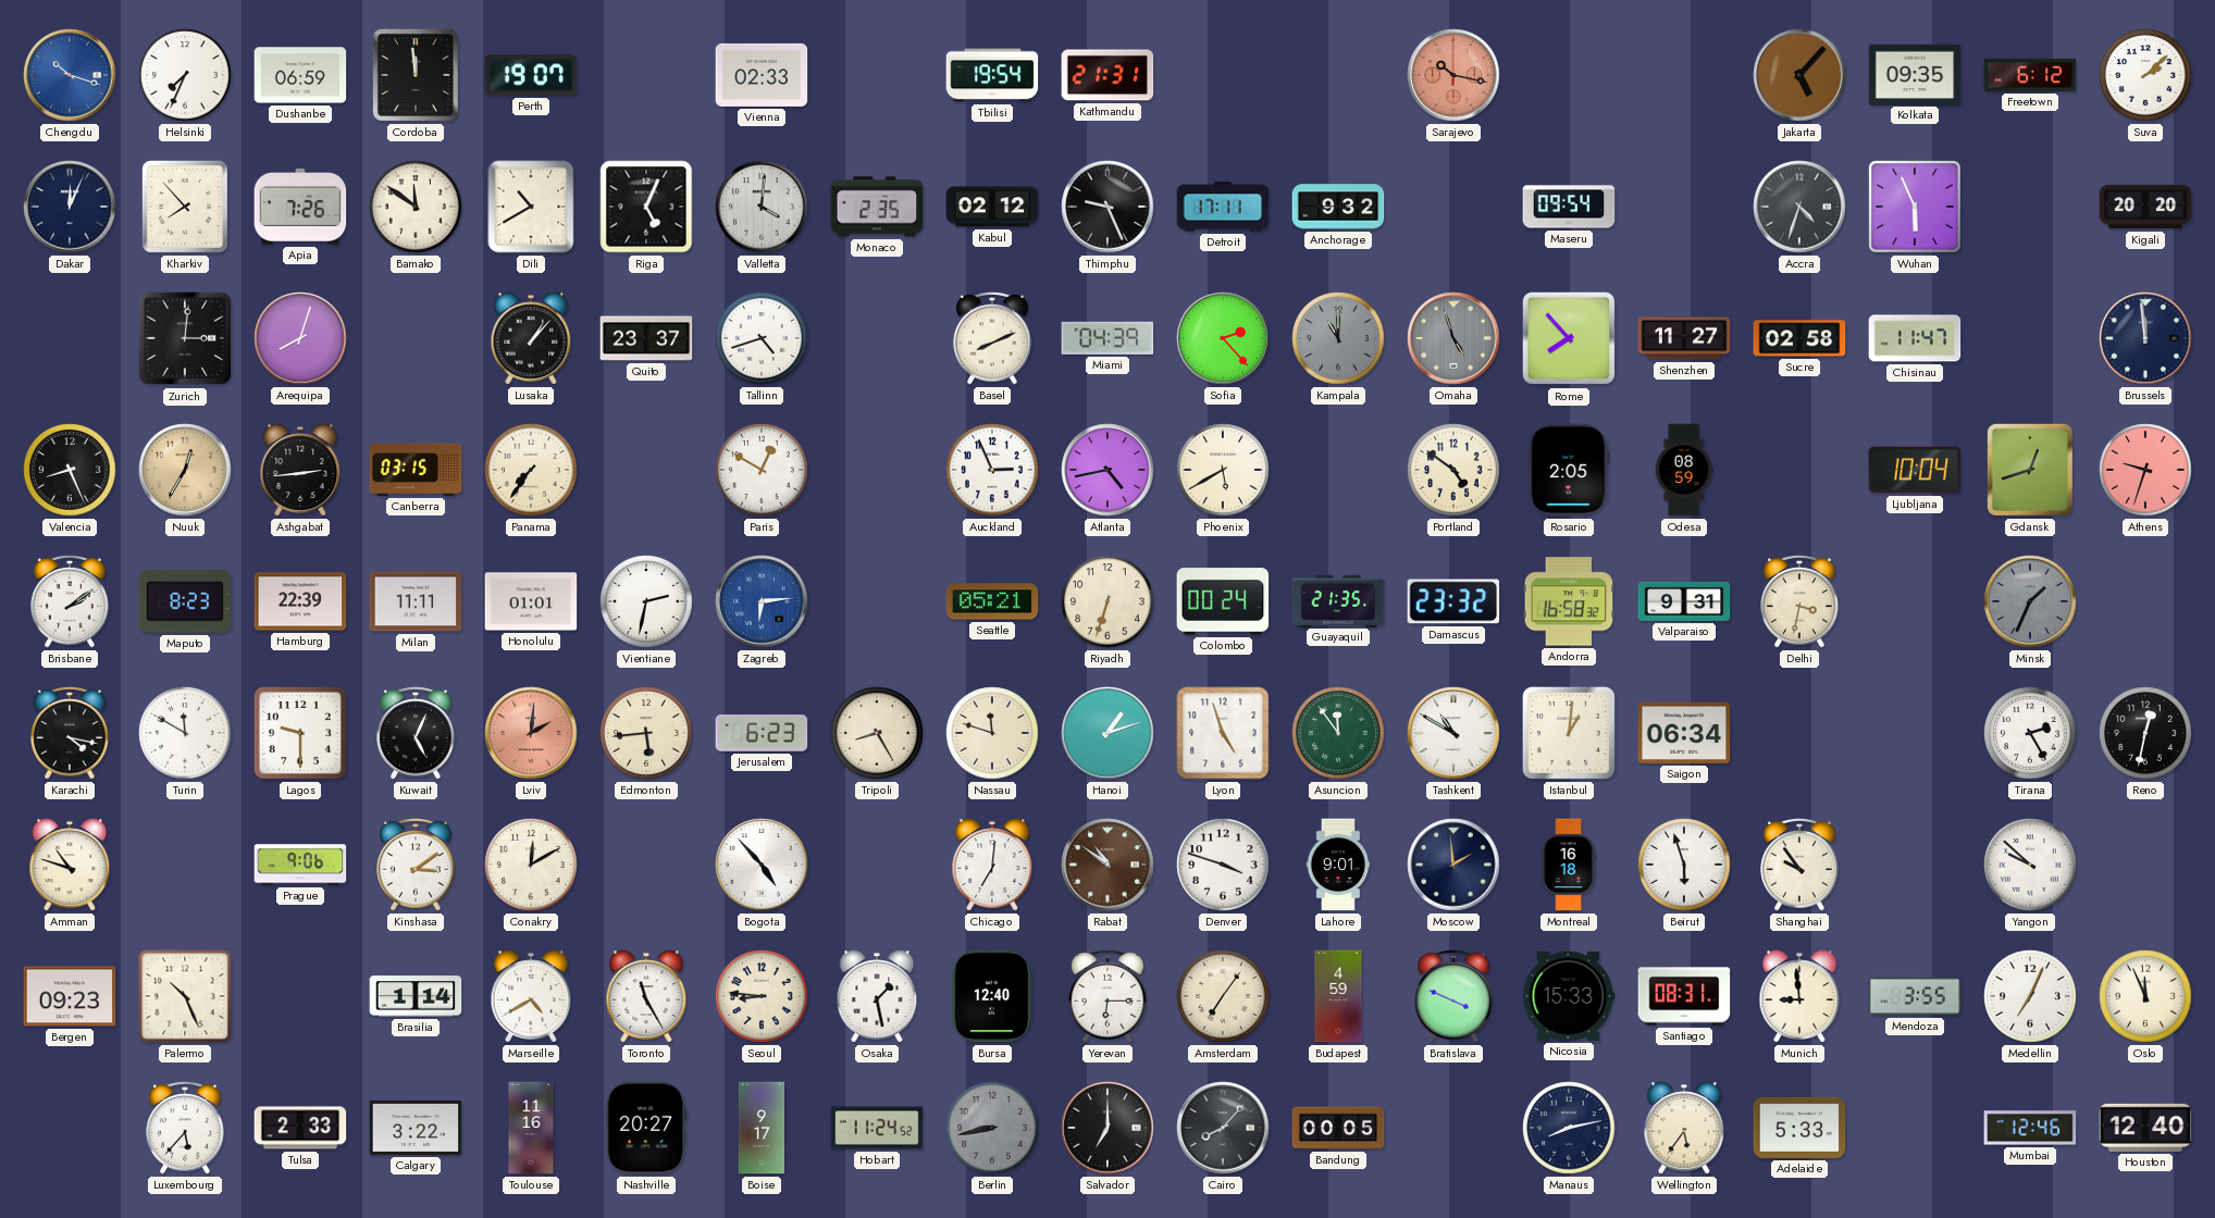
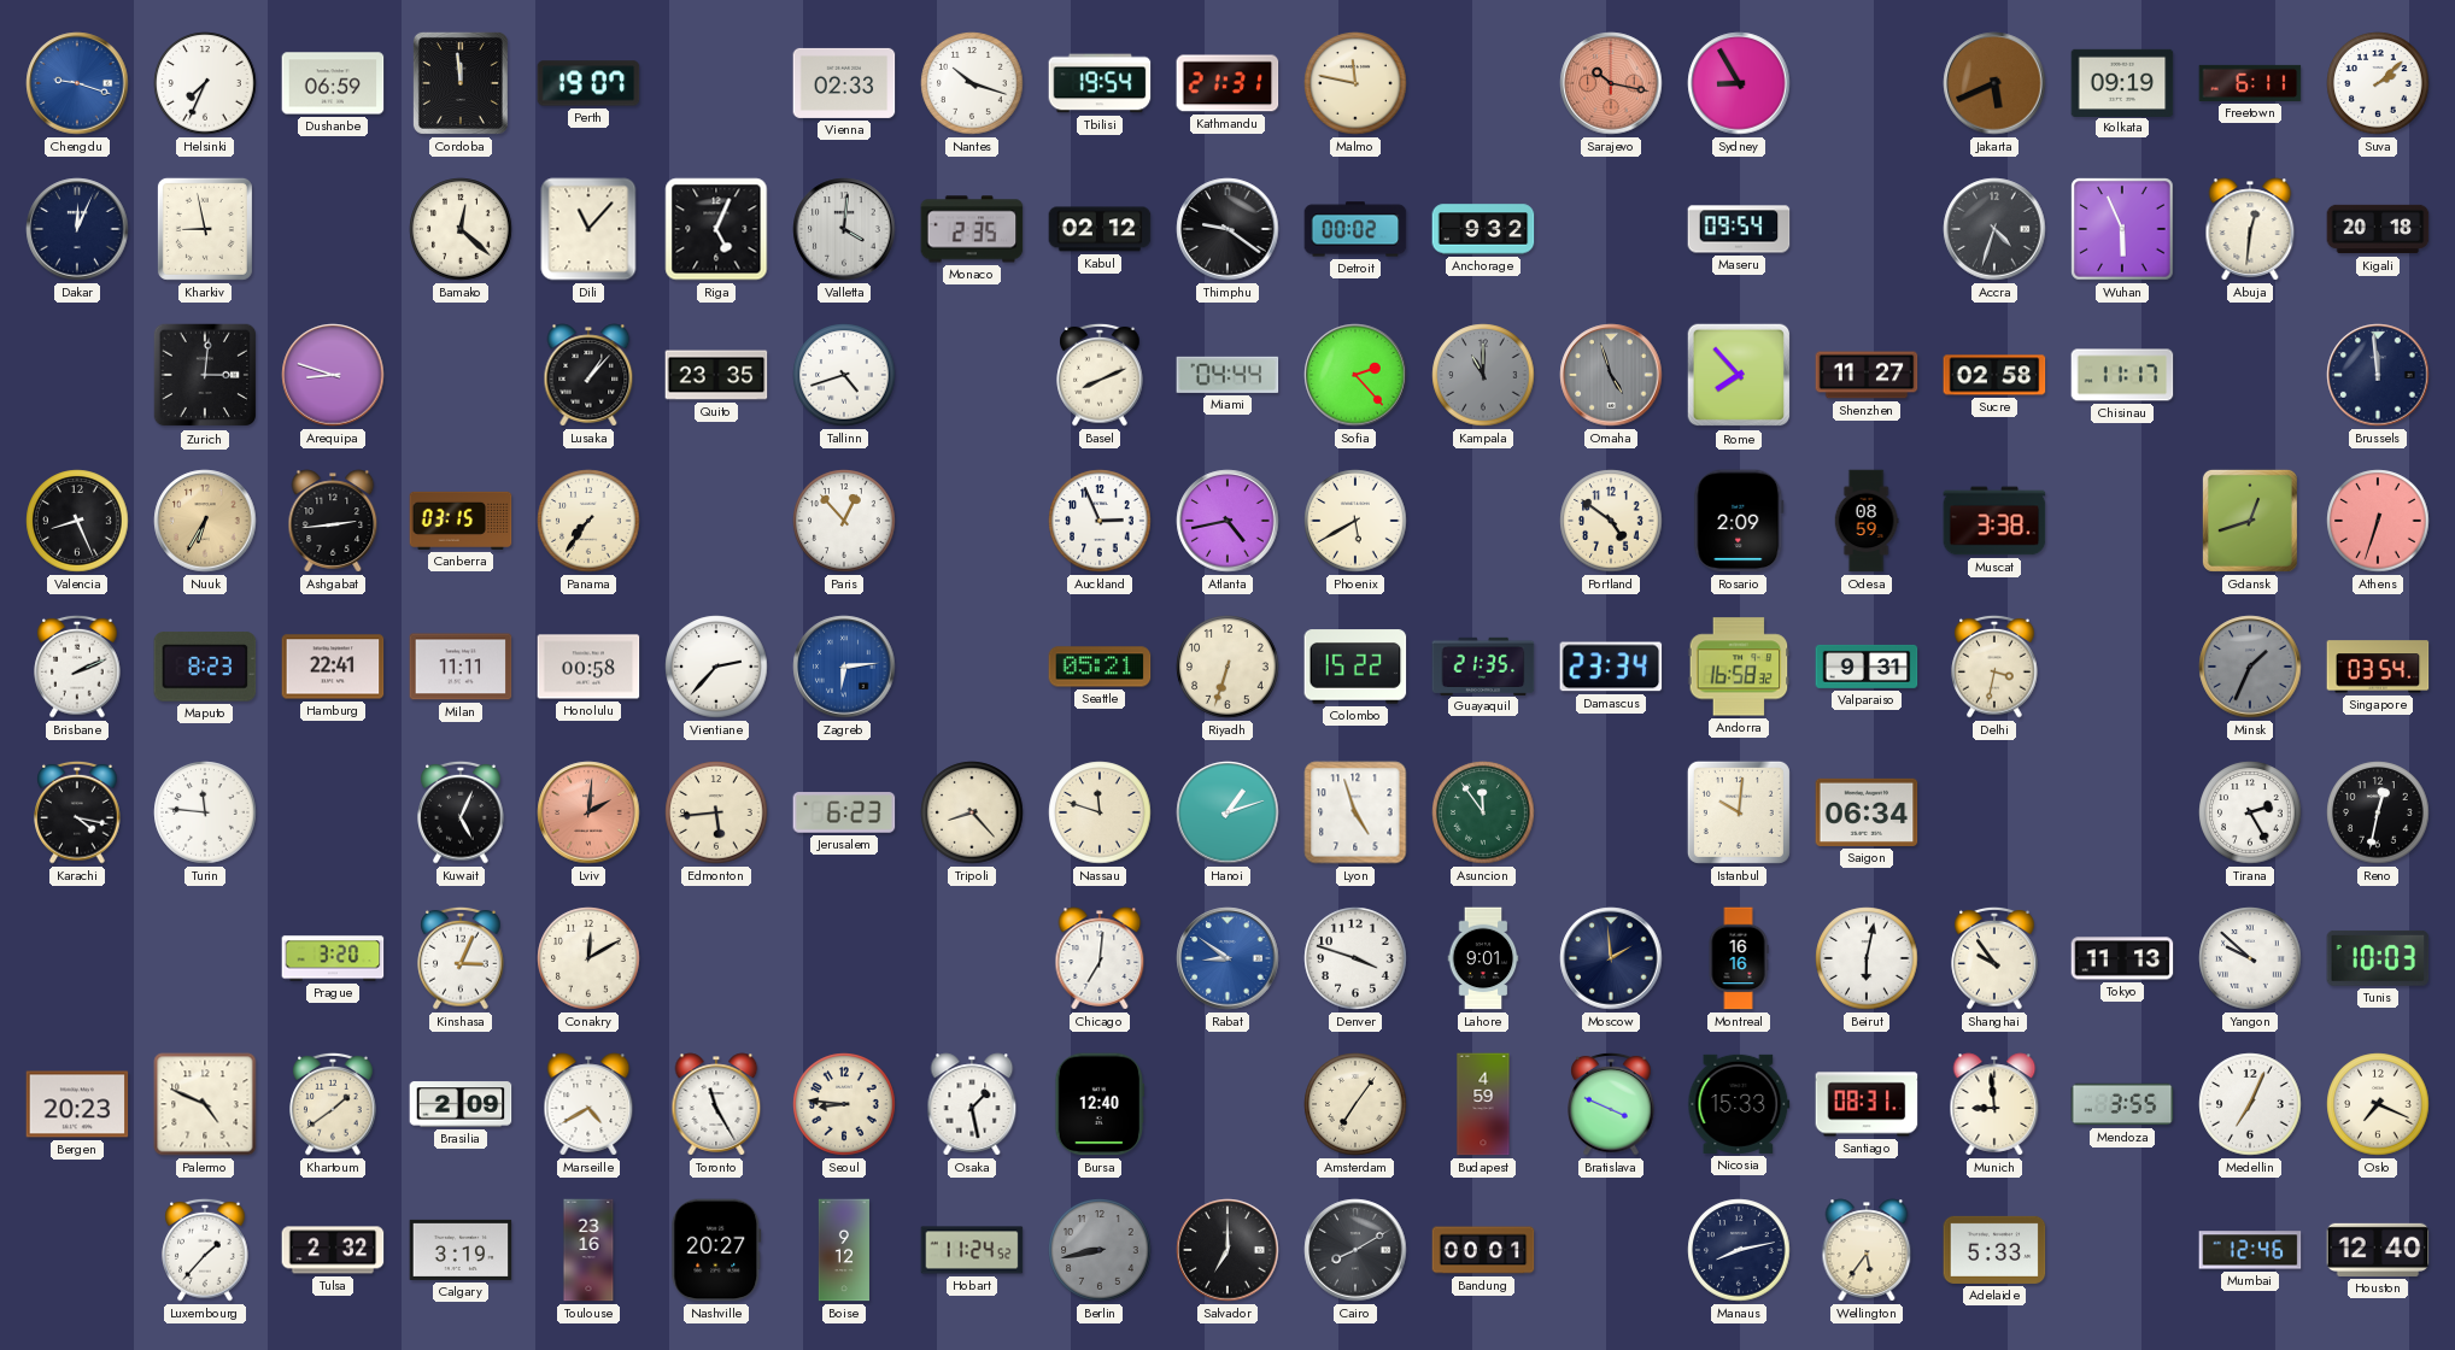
Chengdu: 10:18 -> 9:18
Nantes: none -> 10:18
Malmo: none -> 11:47
Sydney: none -> 8:55
Jakarta: 5:07 -> 5:41
Kolkata: 09:35 -> 09:19
Freetown: 6:12 -> 6:11
Kharkiv: 7:53 -> 8:58
Apia: 7:26 -> none
Bamako: 11:51 -> 12:22
Dili: 10:40 -> 11:07
Thimphu: 9:26 -> 9:21
Detroit: 17:11 -> 00:02
Abuja: none -> 12:31
Kigali: 20:20 -> 20:18
Arequipa: 8:03 -> 8:48
Quito: 23:37 -> 23:35
Miami: 04:39 -> 04:44
Chisinau: 11:47 -> 11:17
Nuuk: 12:35 -> 6:35
Paris: 12:50 -> 12:53
Rosario: 2:05 -> 2:09
Muscat: none -> 3:38
Ljubljana: 10:04 -> none
Athens: 9:33 -> 6:33
Brisbane: 2:09 -> 2:11
Hamburg: 22:39 -> 22:41
Honolulu: 01:01 -> 00:58
Vientiane: 2:32 -> 2:37
Colombo: 00:24 -> 15:22
Damascus: 23:32 -> 23:34
Singapore: none -> 03:54
Turin: 11:50 -> 11:46
Lagos: 9:30 -> none
Tripoli: 8:25 -> 8:23
Tashkent: 10:50 -> none
Istanbul: 1:01 -> 10:01
Amman: 10:48 -> none
Prague: 9:06 -> 3:20
Kinshasa: 3:09 -> 3:04
Bogota: 4:53 -> none
Rabat: 10:51 -> 8:51
Rabat dial: brown -> blue
Montreal: 16:18 -> 16:16
Beirut: 5:57 -> 6:02
Tokyo: none -> 11:13
Tunis: none -> 10:03
Bergen: 09:23 -> 20:23
Palermo: 10:26 -> 4:49
Khartoum: none -> 1:39
Brasilia: 1:14 -> 2:09
Yerevan: 6:15 -> none
Oslo: 11:56 -> 7:19
Luxembourg: 5:37 -> 1:37
Tulsa: 2:33 -> 2:32
Calgary: 3:22 -> 3:19
Toulouse: 11:16 -> 23:16
Boise: 9:17 -> 9:12
Cairo: 8:07 -> 8:10
Bandung: 00:05 -> 00:01
